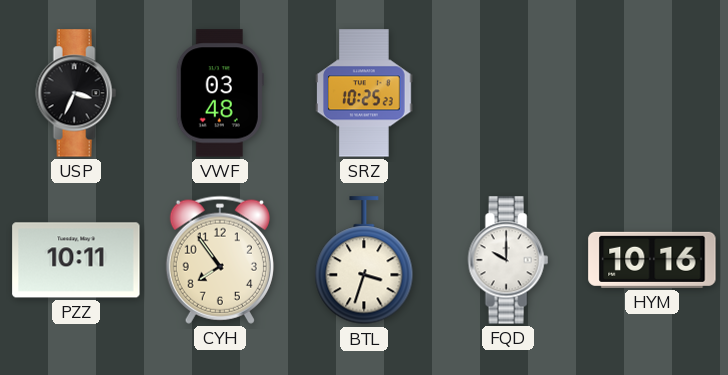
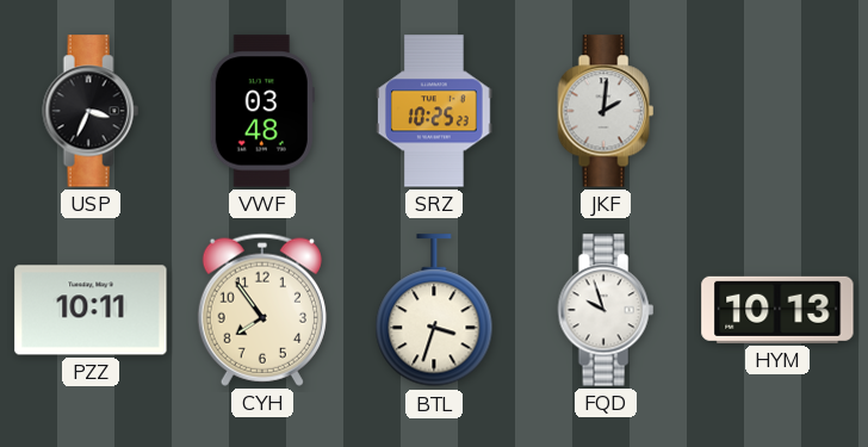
JKF: none -> 2:01
FQD: 10:00 -> 9:57
HYM: 10:16 -> 10:13
